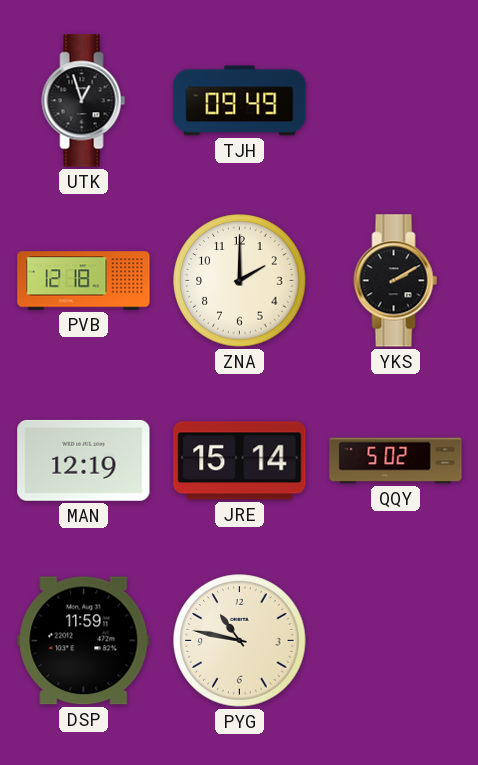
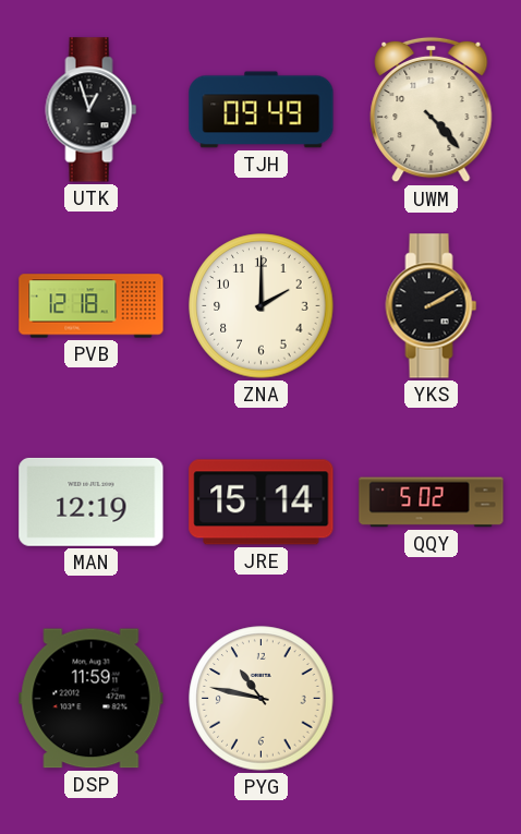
UWM: none -> 4:23
